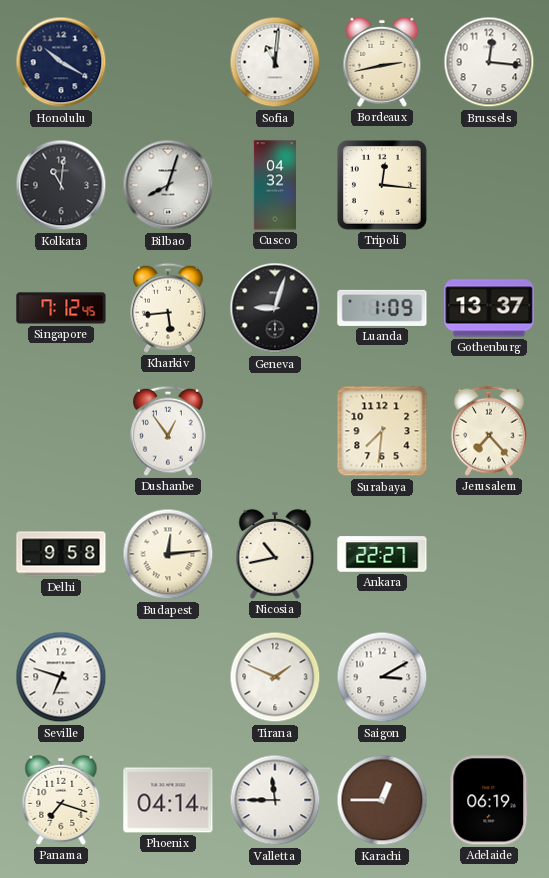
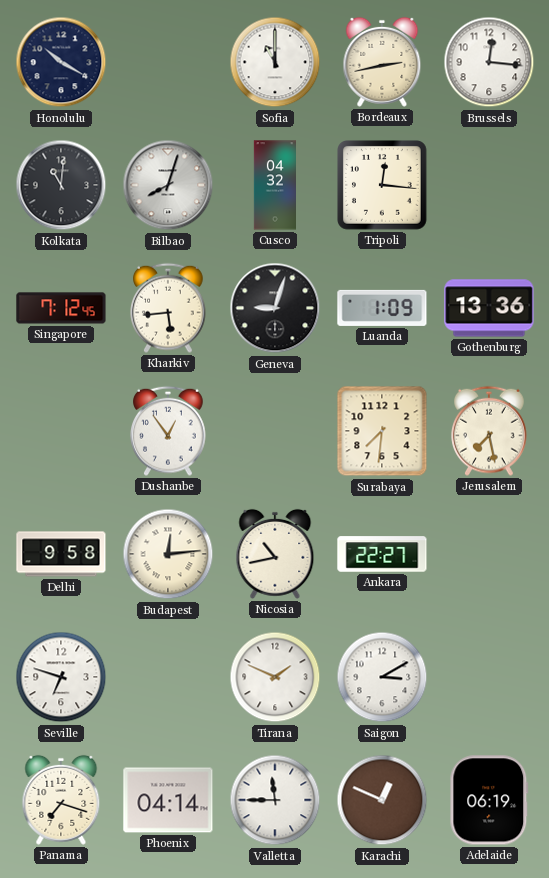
Sofia: 11:01 -> 11:00
Gothenburg: 13:37 -> 13:36
Jerusalem: 7:23 -> 7:28
Karachi: 12:45 -> 12:49
